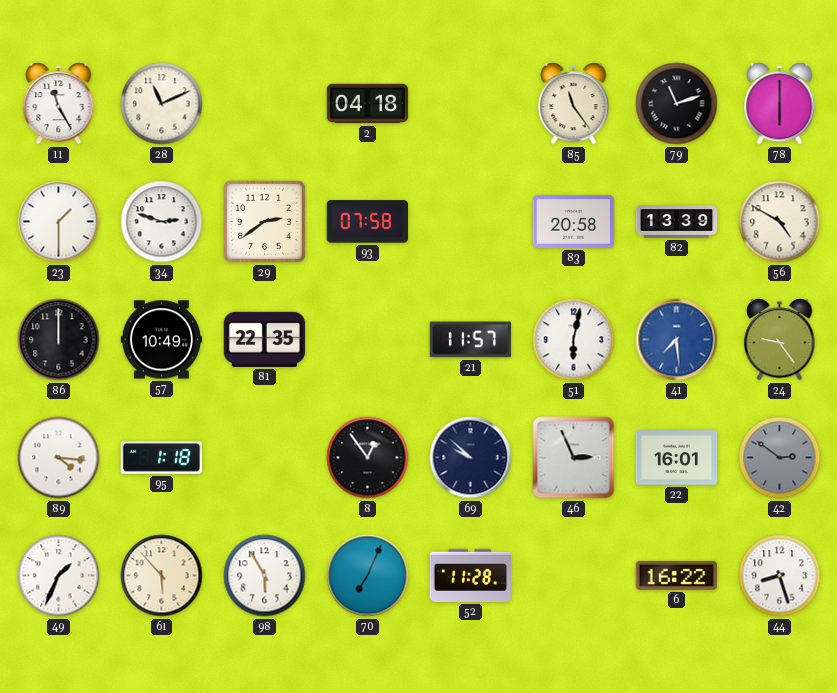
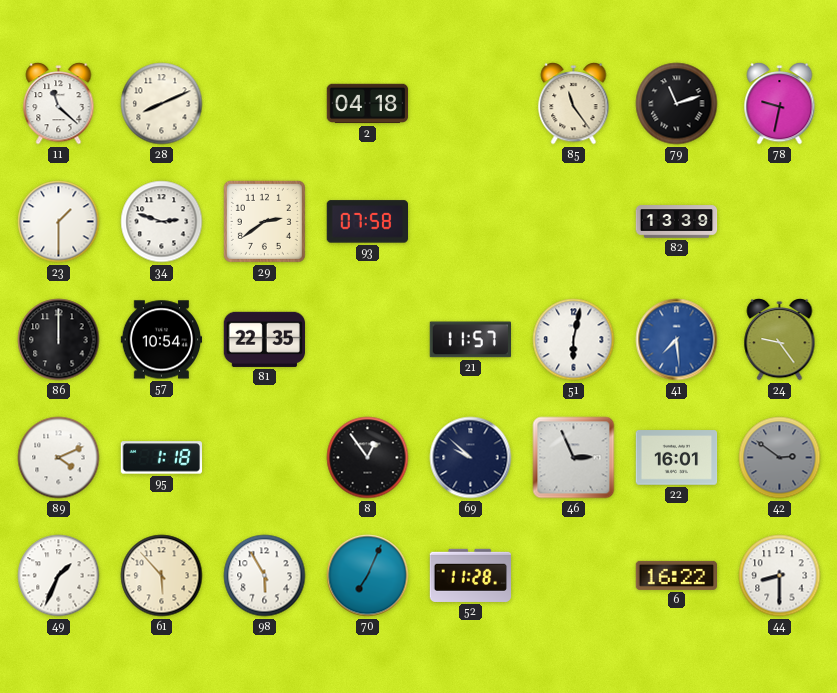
11: 11:25 -> 11:22
28: 11:11 -> 8:11
78: 6:00 -> 9:32
83: 20:58 -> none
56: 4:50 -> none
57: 10:49 -> 10:54
89: 4:16 -> 4:11
44: 8:27 -> 8:30
